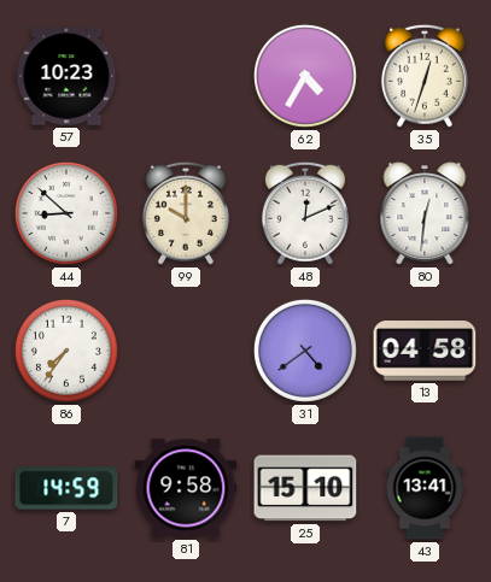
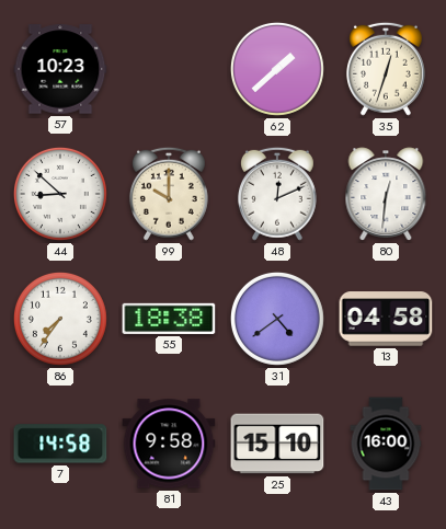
62: 4:35 -> 1:38
55: none -> 18:38
7: 14:59 -> 14:58
43: 13:41 -> 16:00
